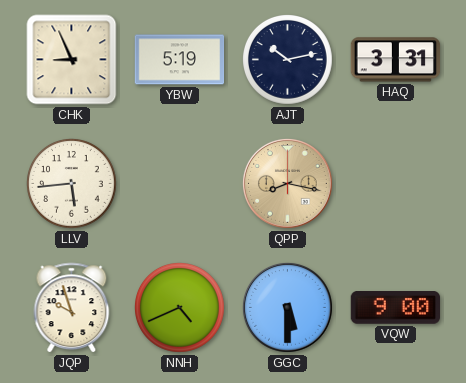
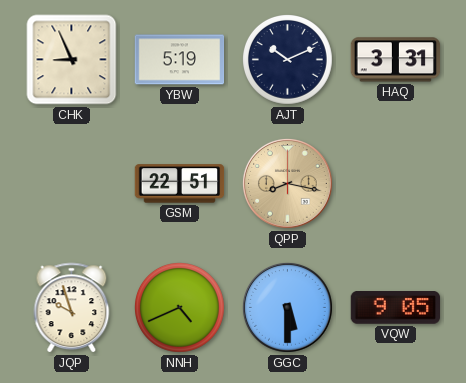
AJT: 10:13 -> 10:11
LLV: 5:44 -> none
GSM: none -> 22:51
VQW: 9:00 -> 9:05
